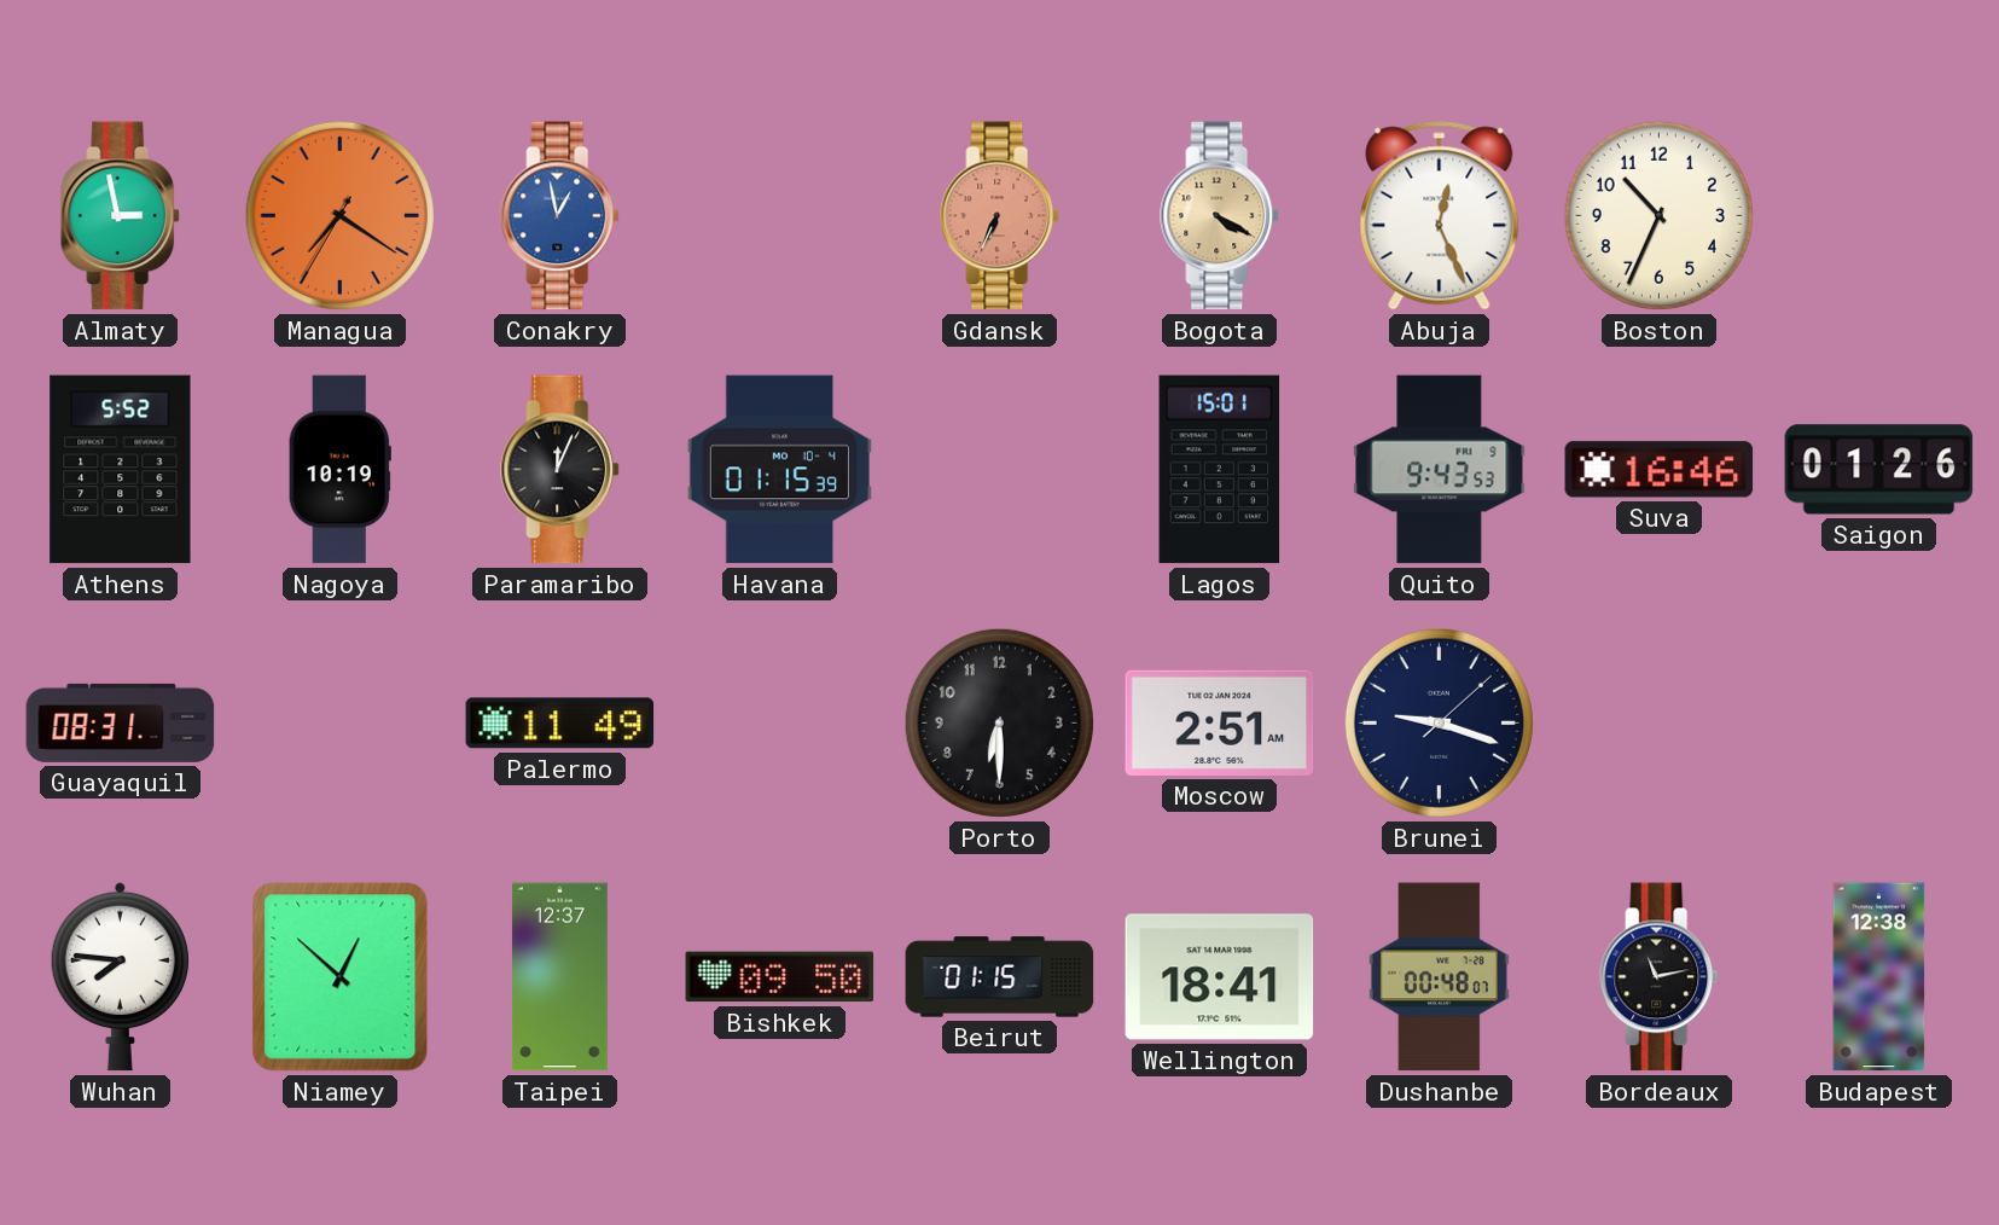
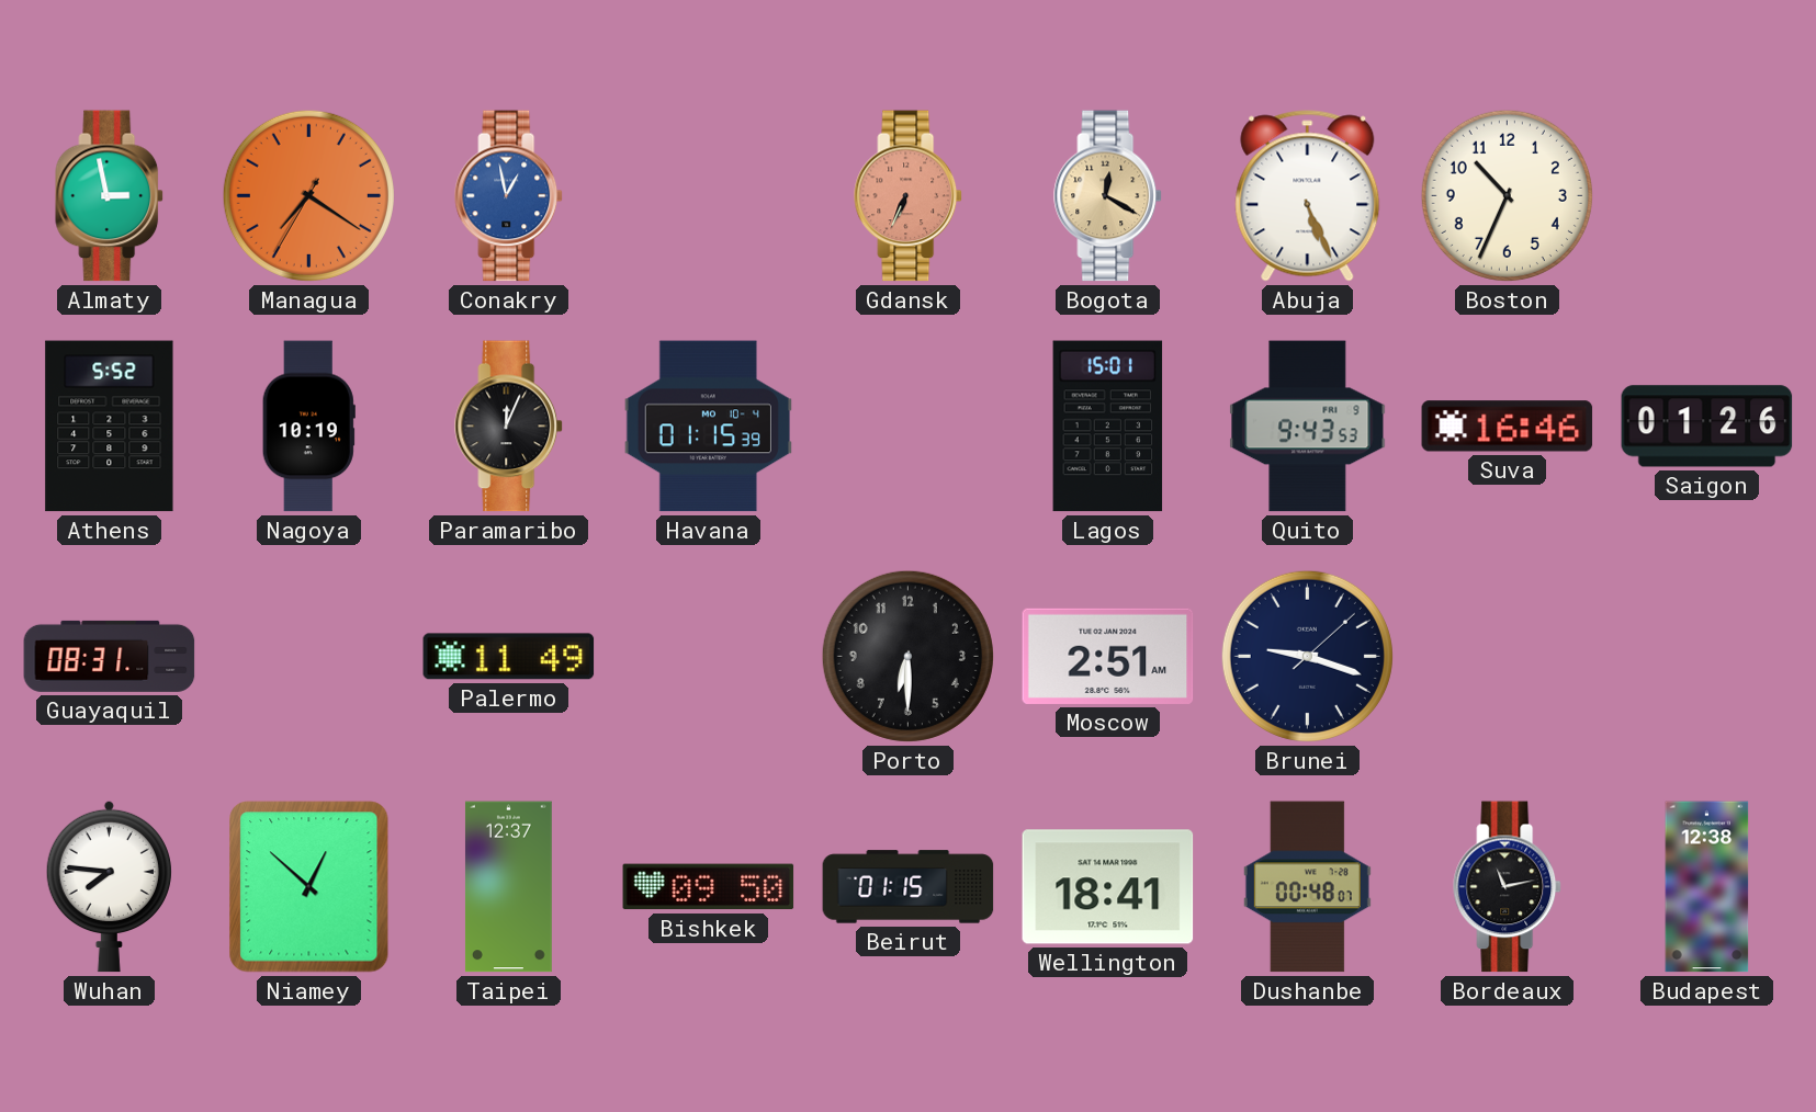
Bogota: 4:20 -> 12:20
Abuja: 12:26 -> 5:26
